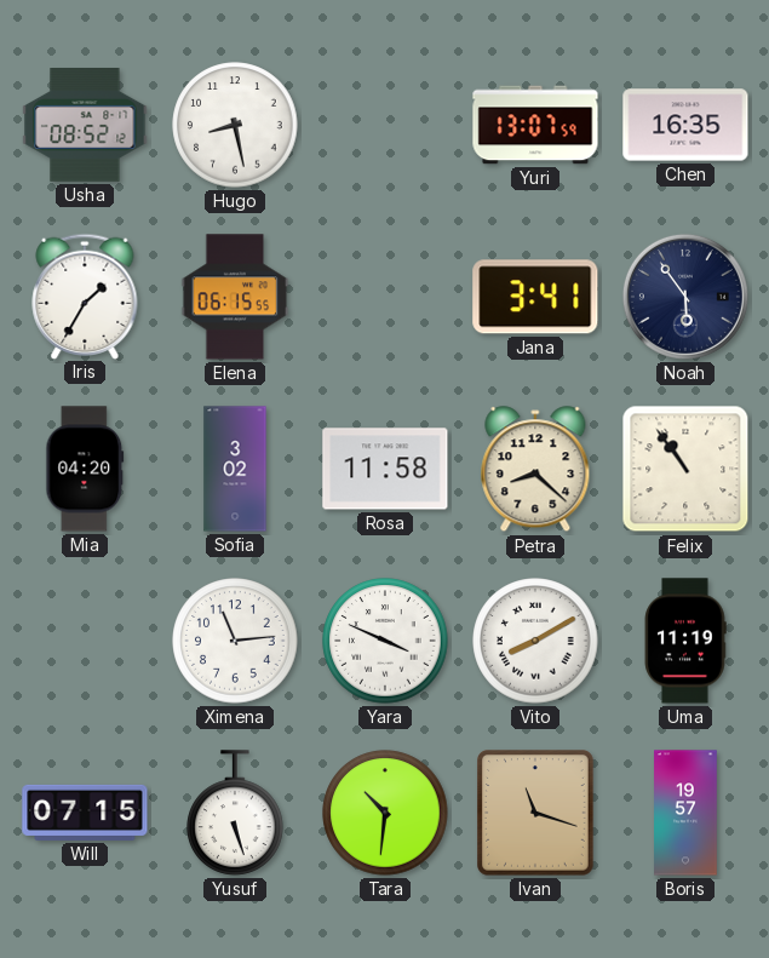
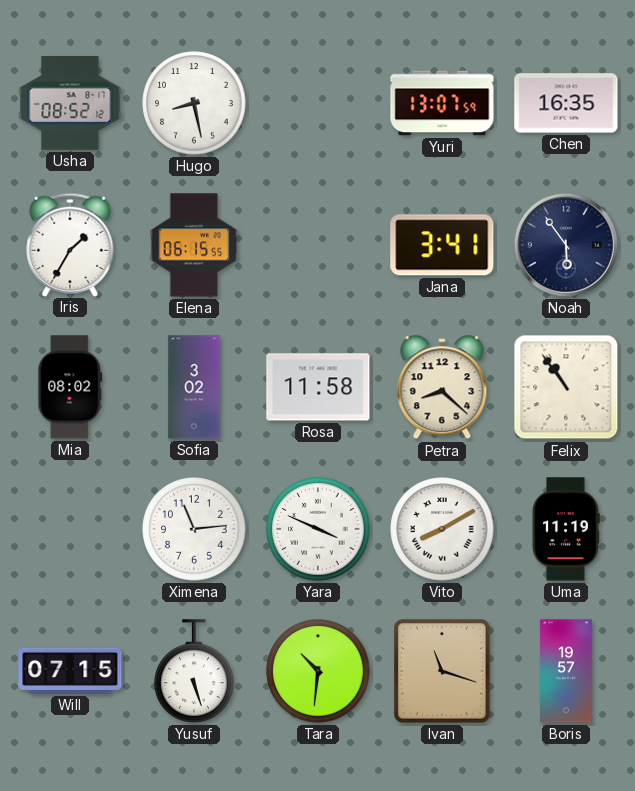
Mia: 04:20 -> 08:02
